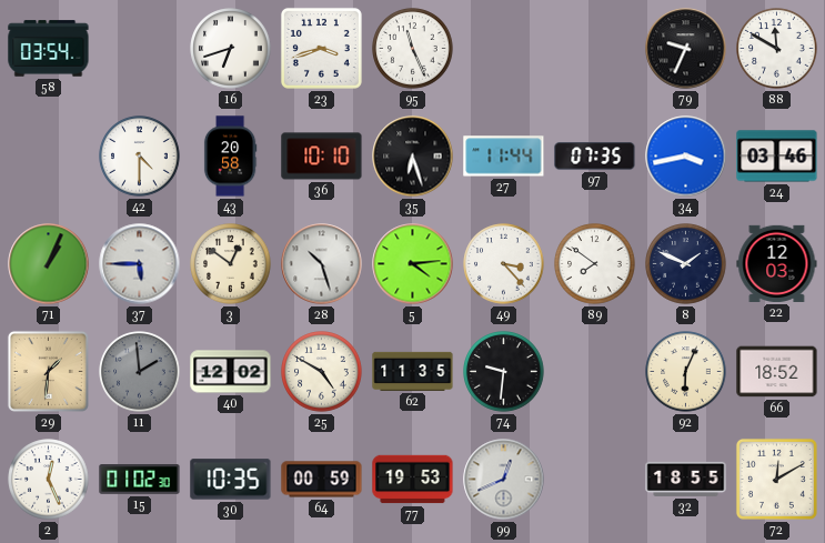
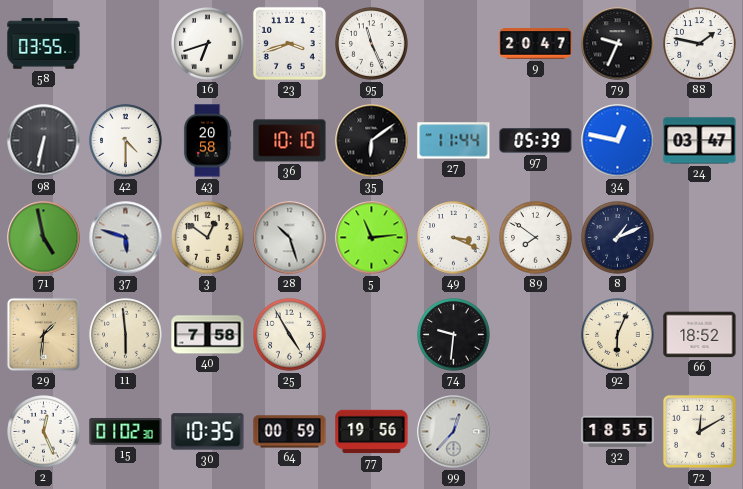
58: 03:54 -> 03:55
9: none -> 20:47
88: 11:50 -> 1:47
98: none -> 6:32
35: 6:27 -> 6:09
97: 07:35 -> 05:39
34: 3:43 -> 12:47
24: 03:46 -> 03:47
71: 1:04 -> 4:58
37: 5:45 -> 5:48
5: 4:14 -> 11:14
49: 3:23 -> 3:19
8: 1:49 -> 1:11
22: 12:03 -> none
11: 1:59 -> 5:59
11 dial: grey -> cream
40: 12:02 -> 7:58
25: 4:50 -> 4:55
62: 11:35 -> none
77: 19:53 -> 19:56
99: 12:41 -> 12:37
